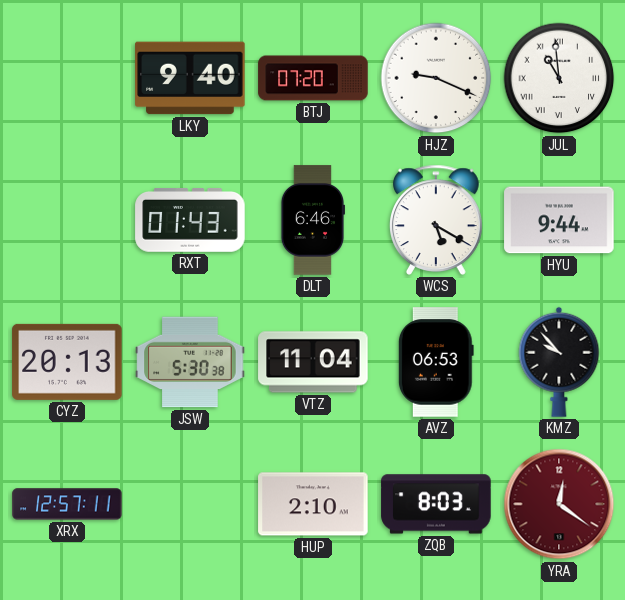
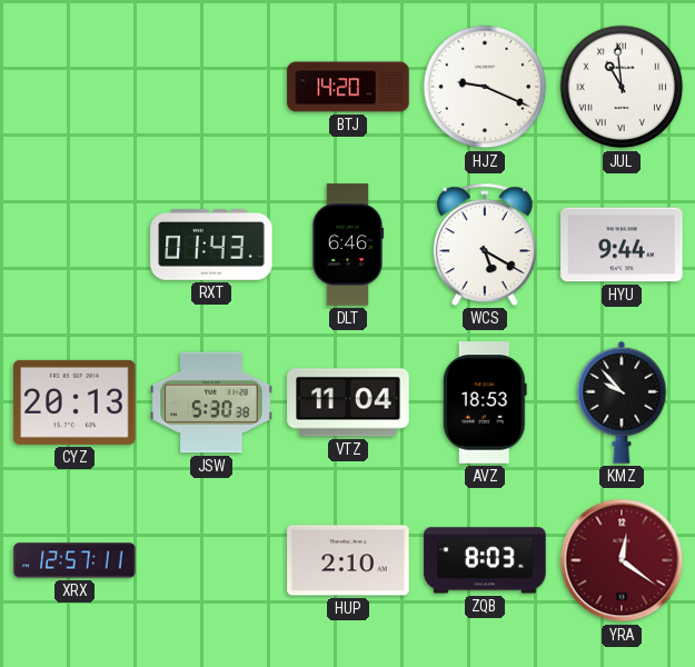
LKY: 9:40 -> none
BTJ: 07:20 -> 14:20
AVZ: 06:53 -> 18:53
